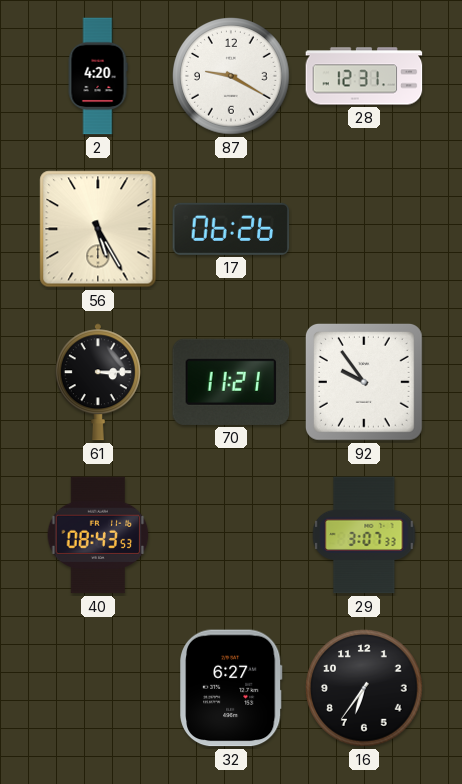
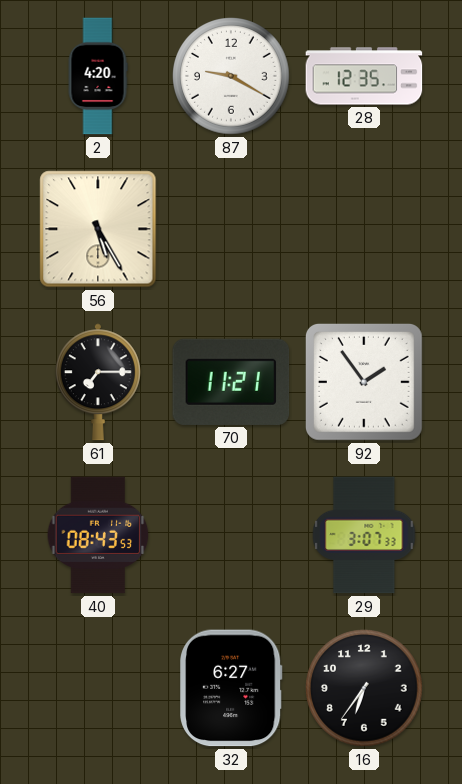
28: 12:31 -> 12:35
17: 06:26 -> none
61: 3:15 -> 7:15
92: 9:54 -> 1:54
